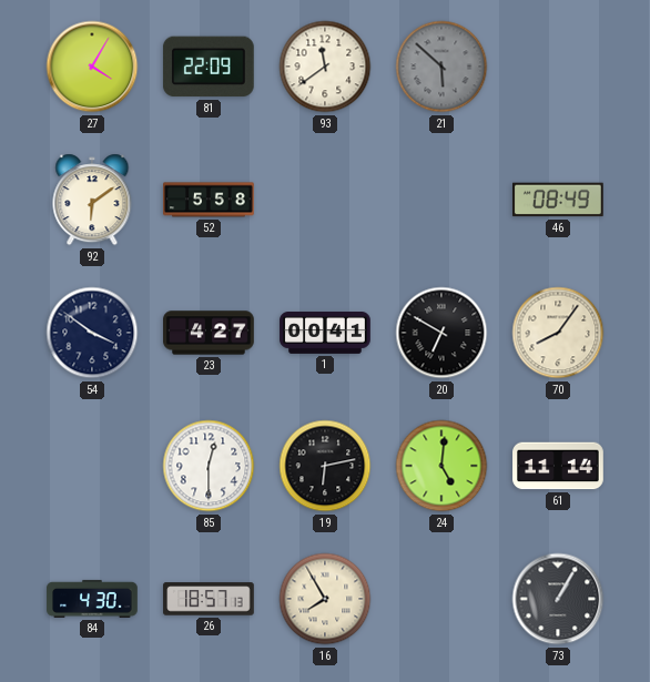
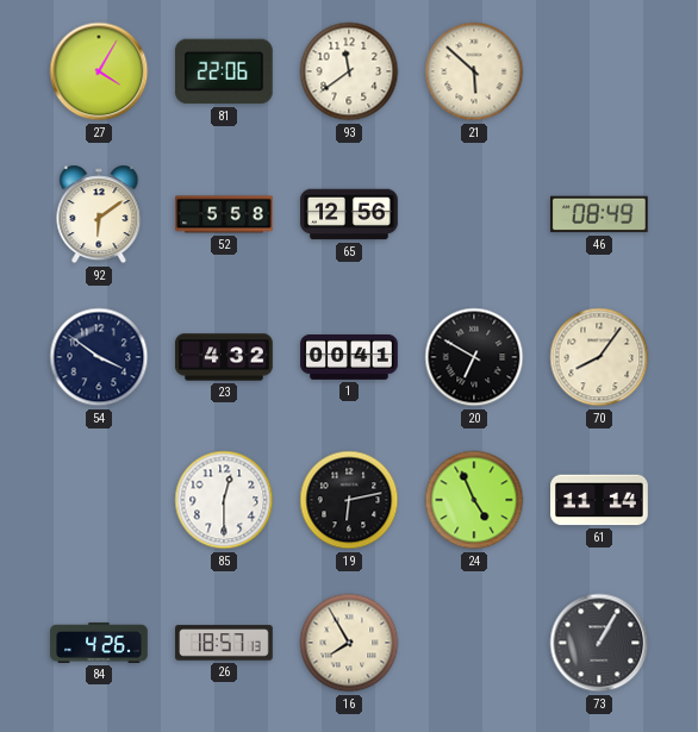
81: 22:09 -> 22:06
21 dial: grey -> cream
65: none -> 12:56
23: 4:27 -> 4:32
24: 5:01 -> 4:56
84: 4:30 -> 4:26
